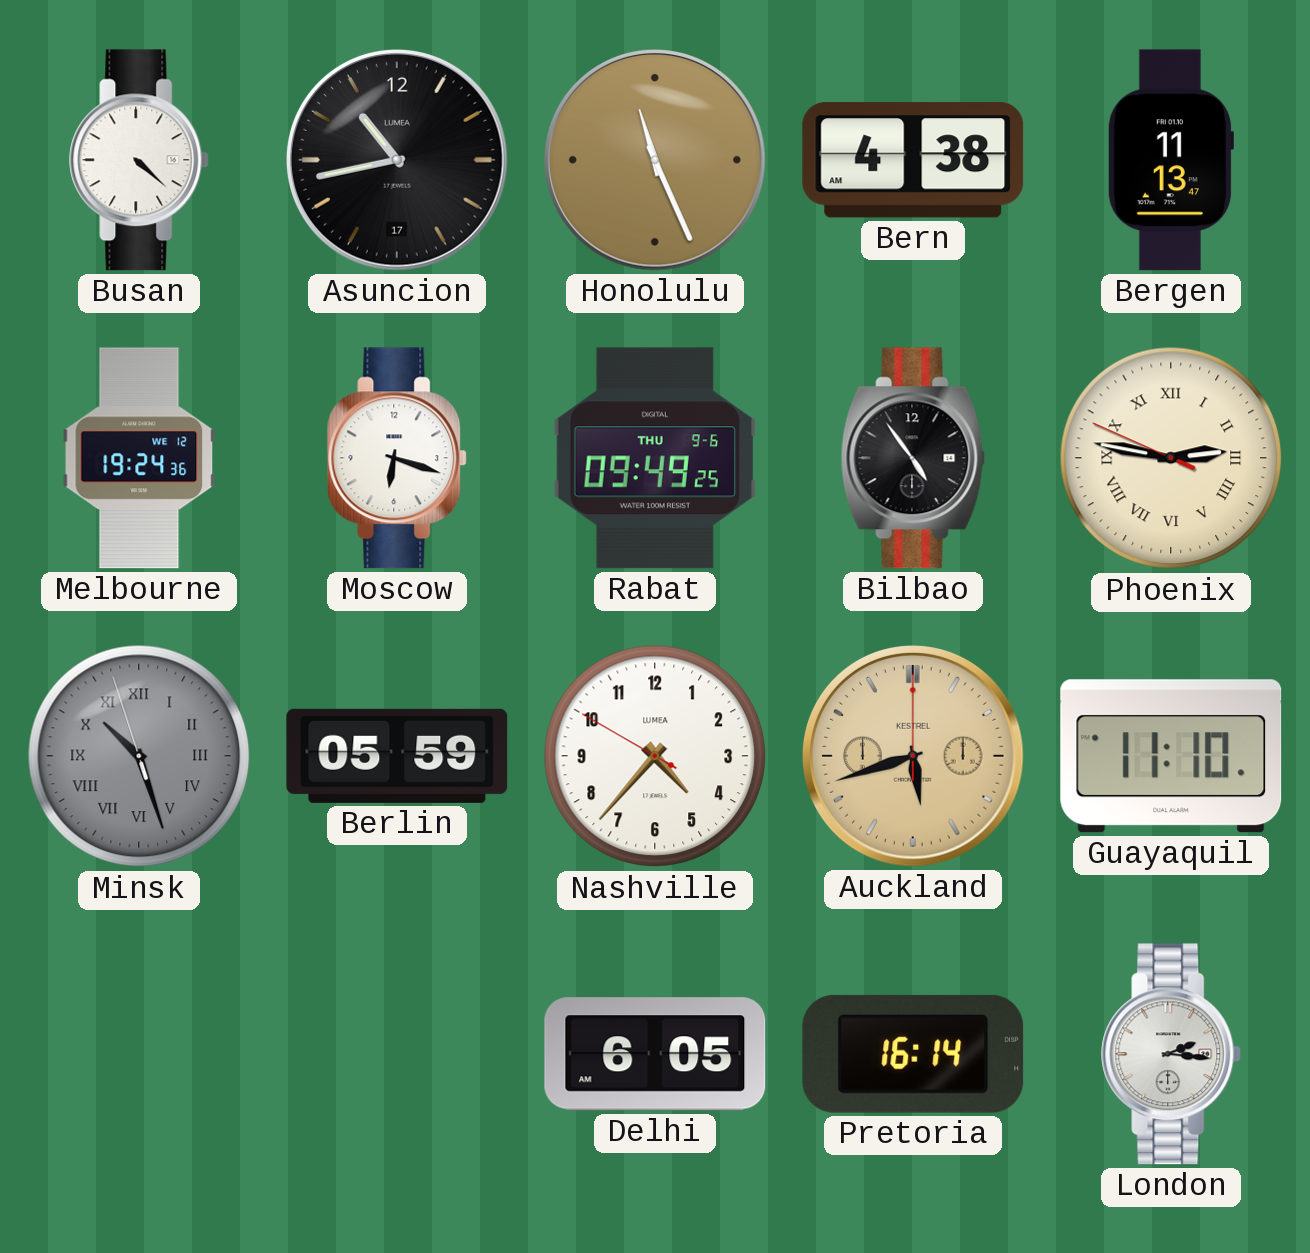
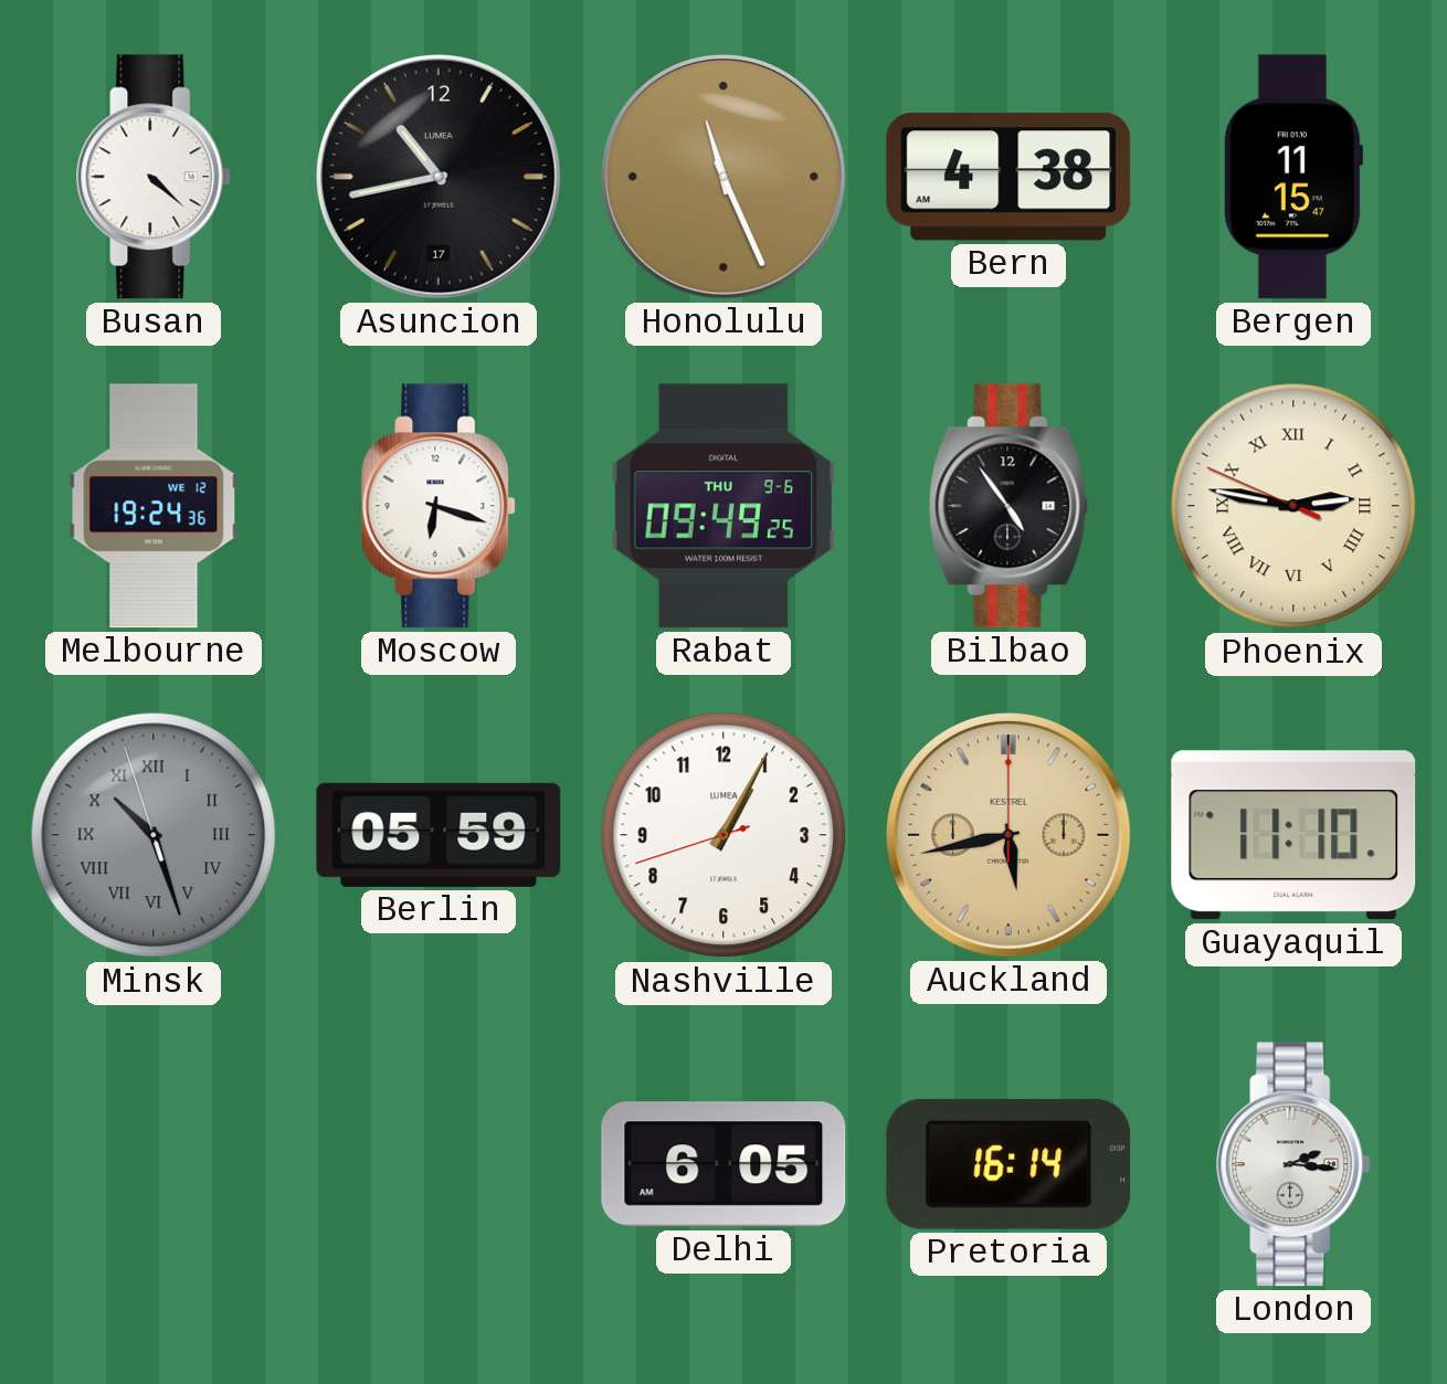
Bergen: 11:13 -> 11:15
Nashville: 4:36 -> 1:04
Auckland: 5:42 -> 5:43
